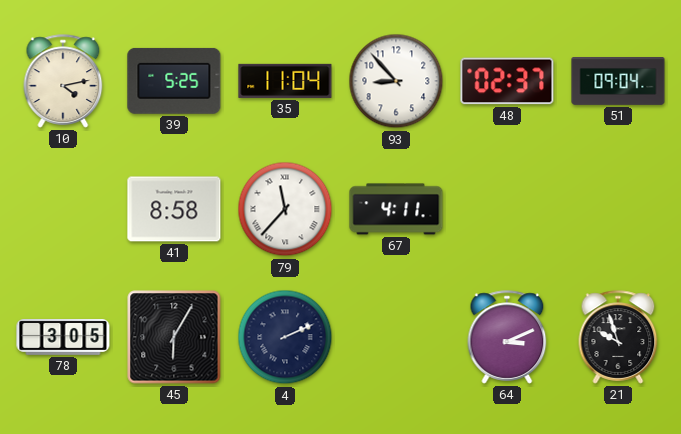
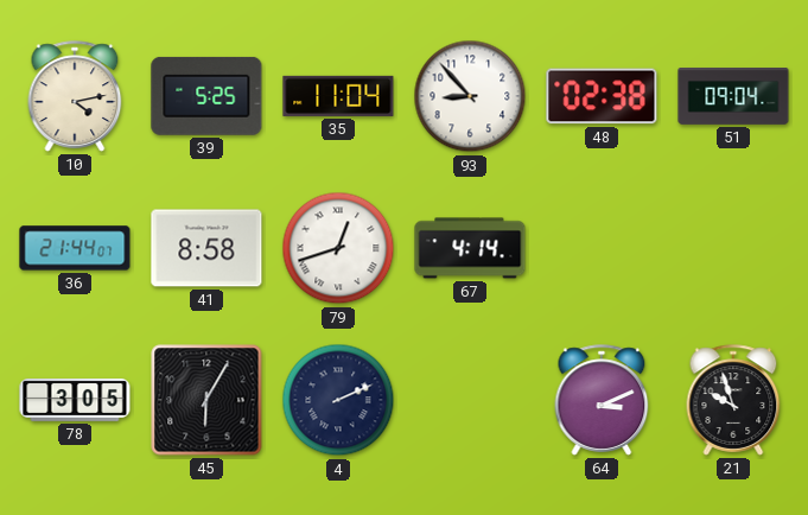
48: 02:37 -> 02:38
36: none -> 21:44
79: 11:37 -> 12:42
67: 4:11 -> 4:14
